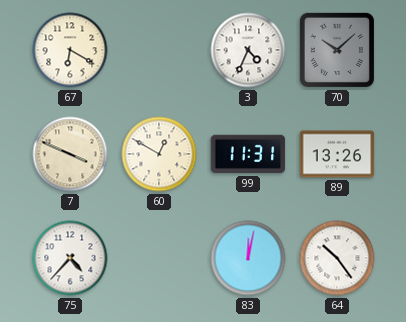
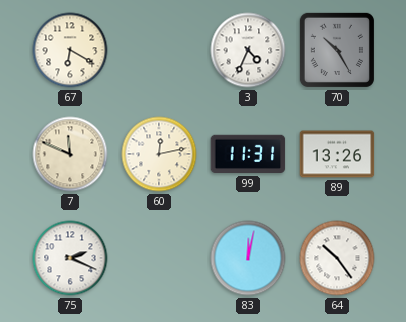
70: 10:08 -> 10:25
7: 3:49 -> 11:49
60: 12:50 -> 12:13
75: 4:37 -> 2:19
